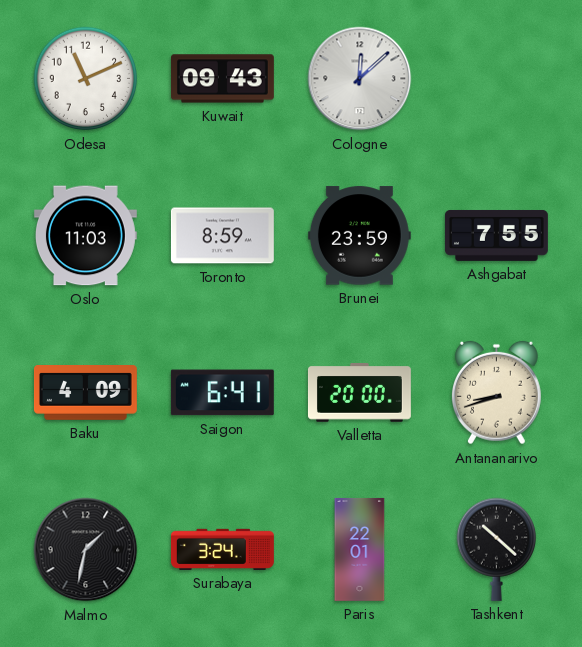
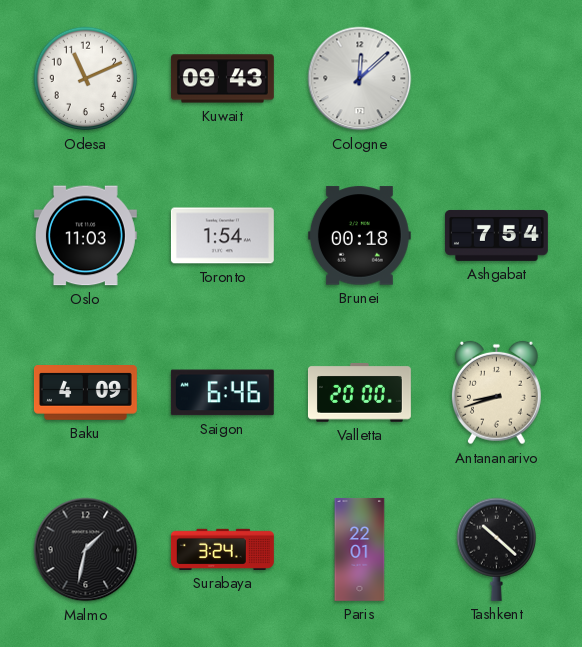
Toronto: 8:59 -> 1:54
Brunei: 23:59 -> 00:18
Ashgabat: 7:55 -> 7:54
Saigon: 6:41 -> 6:46
